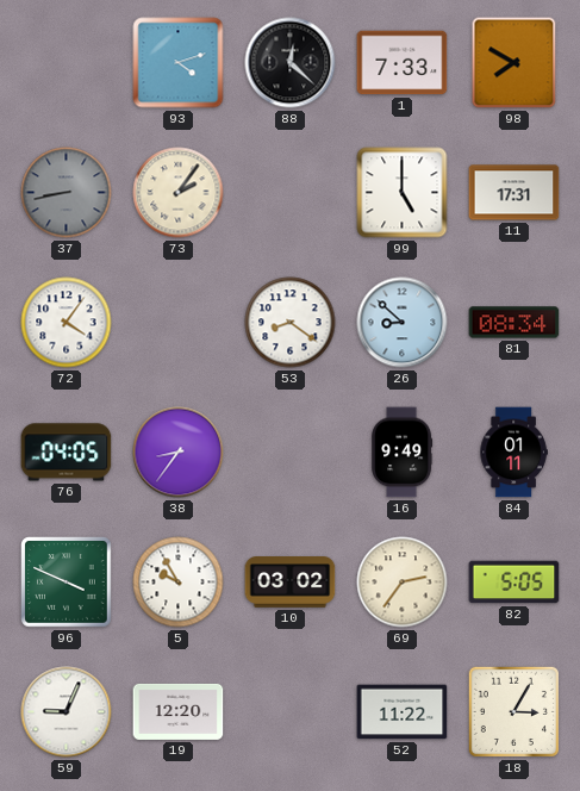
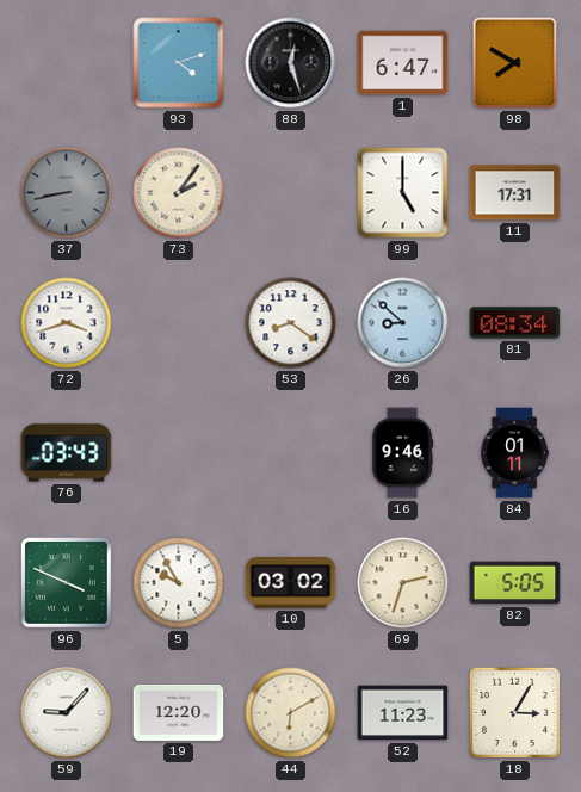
88: 12:22 -> 12:27
1: 7:33 -> 6:47
72: 4:06 -> 3:42
76: 04:05 -> 03:43
38: 8:36 -> none
16: 9:49 -> 9:46
69: 2:36 -> 2:33
59: 9:04 -> 9:07
44: none -> 6:10
52: 11:22 -> 11:23
